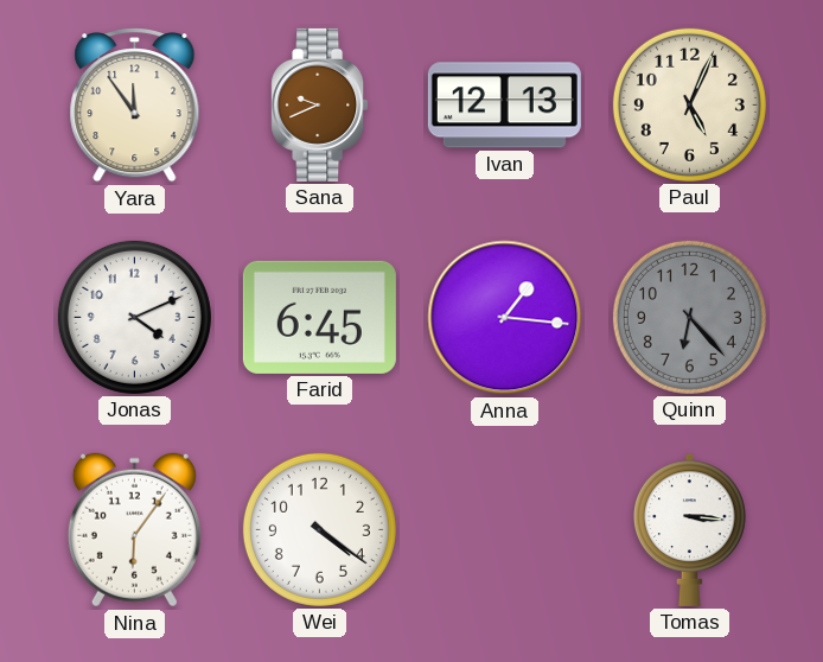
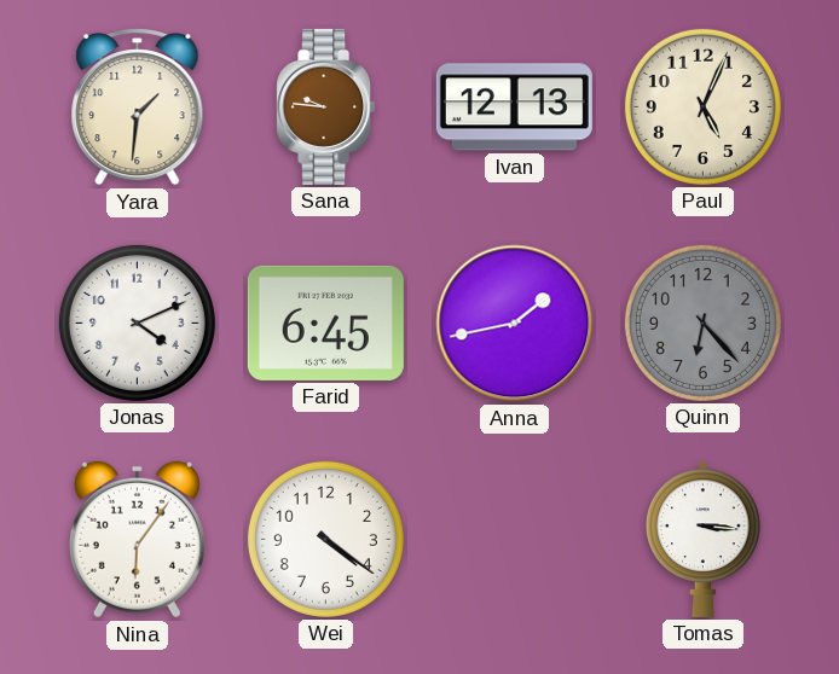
Yara: 11:54 -> 1:31
Sana: 9:41 -> 9:46
Anna: 1:16 -> 1:43
